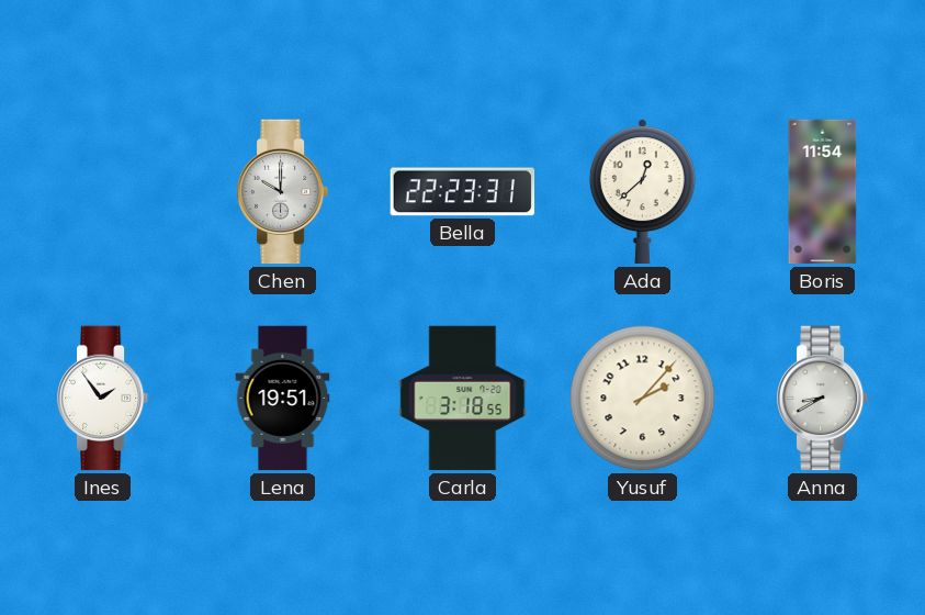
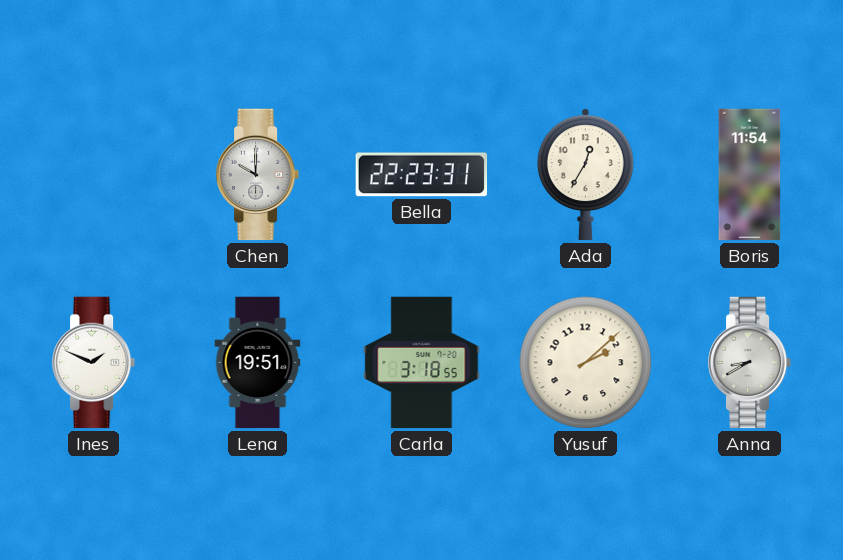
Ada: 12:38 -> 12:35
Ines: 1:54 -> 1:49
Yusuf: 2:07 -> 2:08
